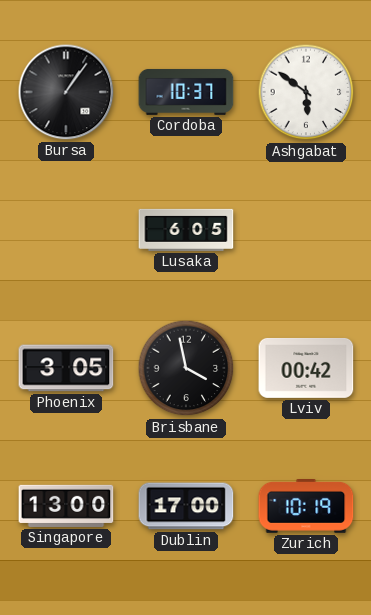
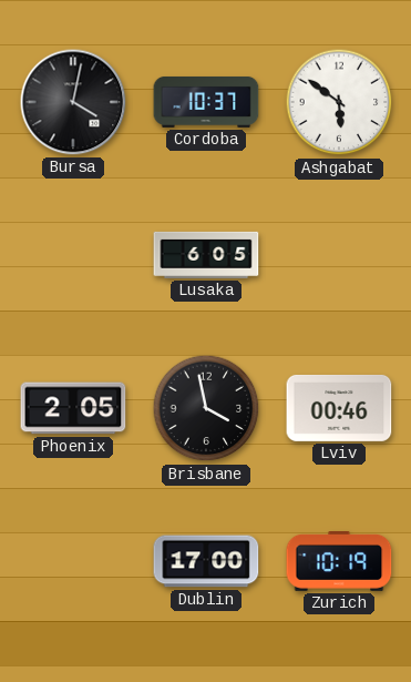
Bursa: 1:06 -> 4:02
Phoenix: 3:05 -> 2:05
Lviv: 00:42 -> 00:46
Singapore: 13:00 -> none
